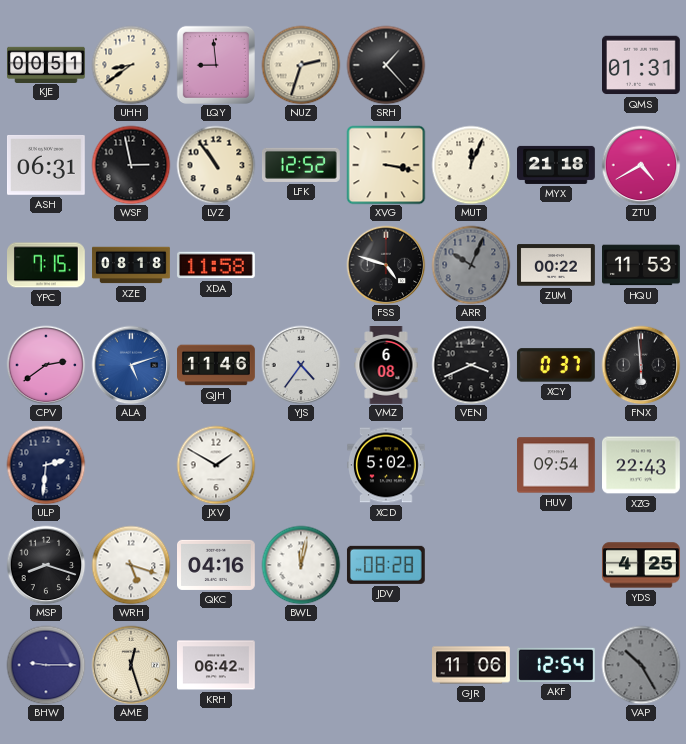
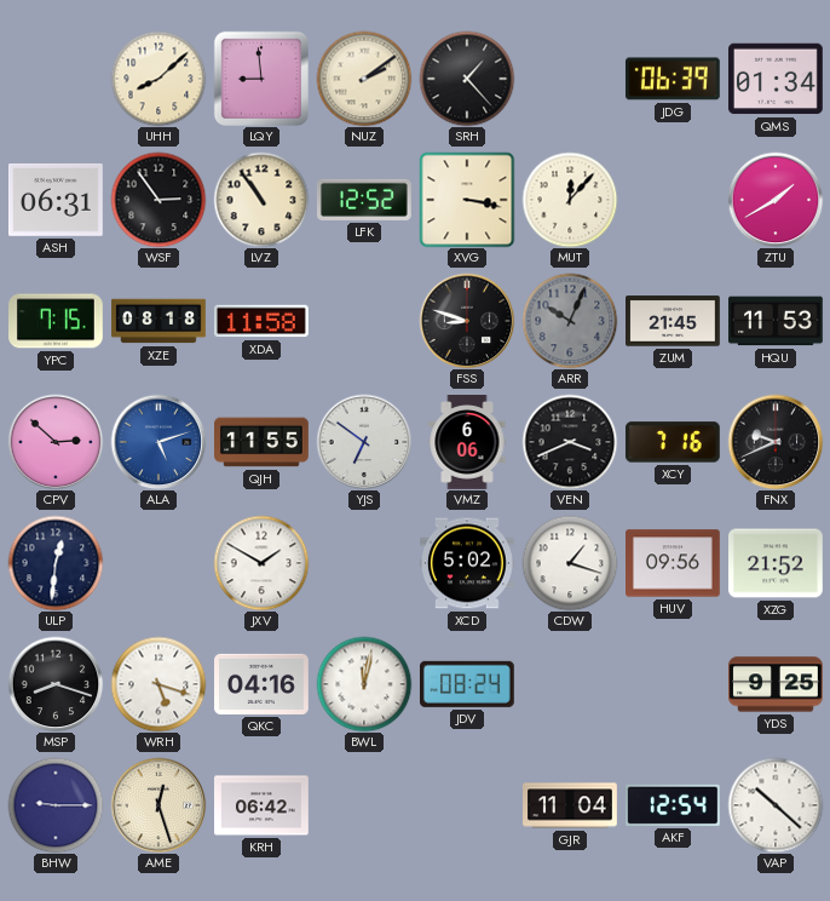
KJE: 00:51 -> none
UHH: 8:39 -> 8:08
NUZ: 2:33 -> 2:09
JDG: none -> 06:39
QMS: 01:31 -> 01:34
WSF: 2:58 -> 2:54
MUT: 12:04 -> 12:07
MYX: 21:18 -> none
ZTU: 4:40 -> 1:40
FSS: 4:48 -> 8:48
ZUM: 00:22 -> 21:45
CPV: 2:39 -> 2:52
QJH: 11:46 -> 11:55
YJS: 4:36 -> 6:51
VMZ: 6:08 -> 6:06
XCY: 0:37 -> 7:16
FNX: 5:59 -> 9:41
ULP: 2:31 -> 12:31
CDW: none -> 1:18
HUV: 09:54 -> 09:56
XZG: 22:43 -> 21:52
JDV: 08:28 -> 08:24
YDS: 4:25 -> 9:25
GJR: 11:06 -> 11:04
VAP: 10:25 -> 10:22
VAP dial: grey -> white
